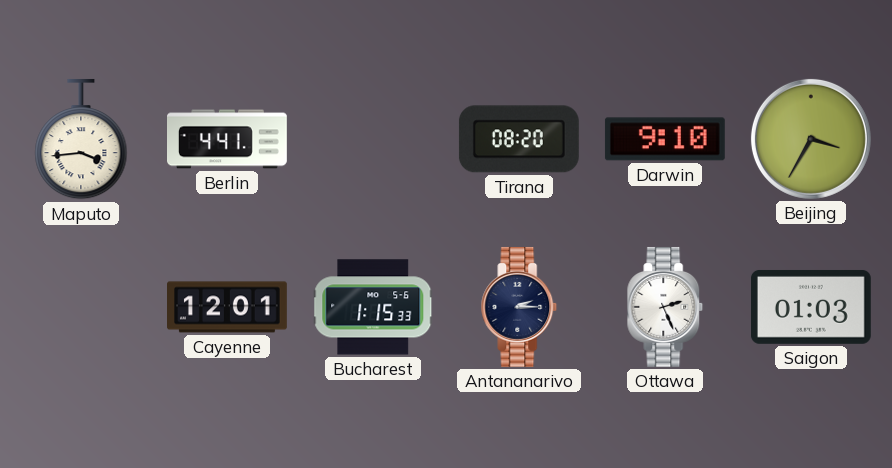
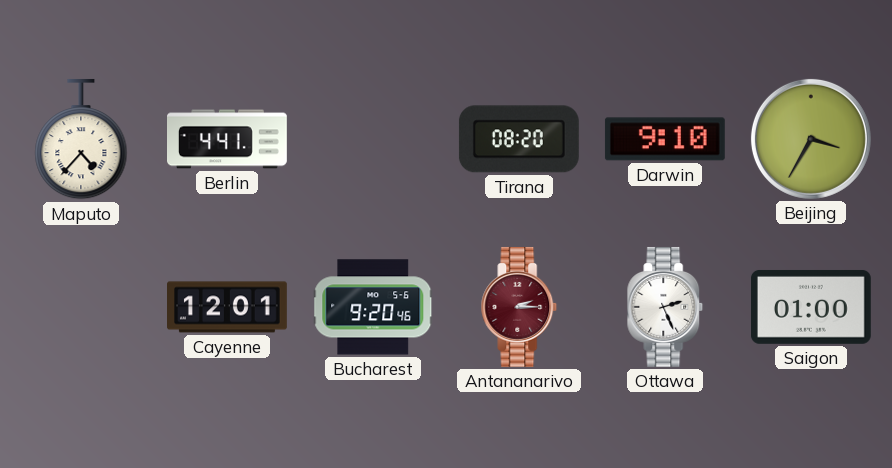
Maputo: 3:44 -> 4:37
Bucharest: 1:15 -> 9:20
Antananarivo dial: navy -> burgundy
Saigon: 01:03 -> 01:00
